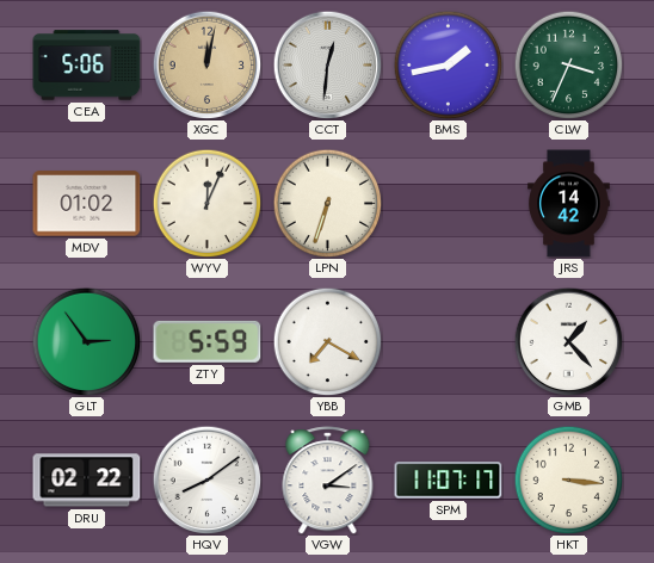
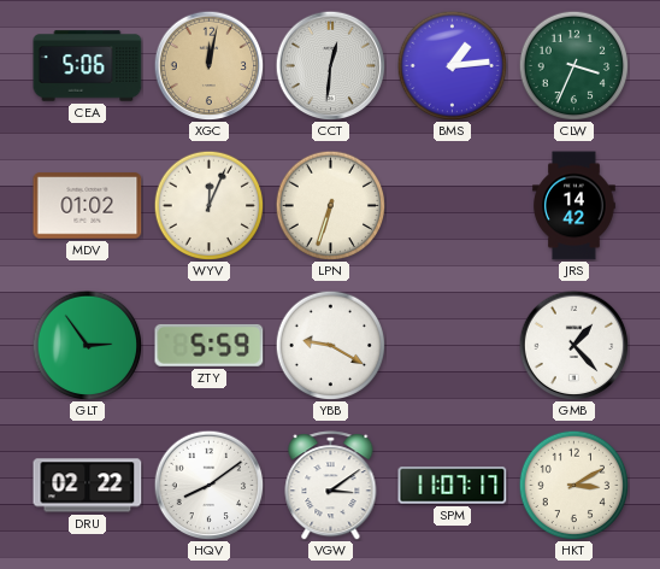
BMS: 1:43 -> 1:14
YBB: 7:20 -> 9:20
HKT: 3:16 -> 3:10
